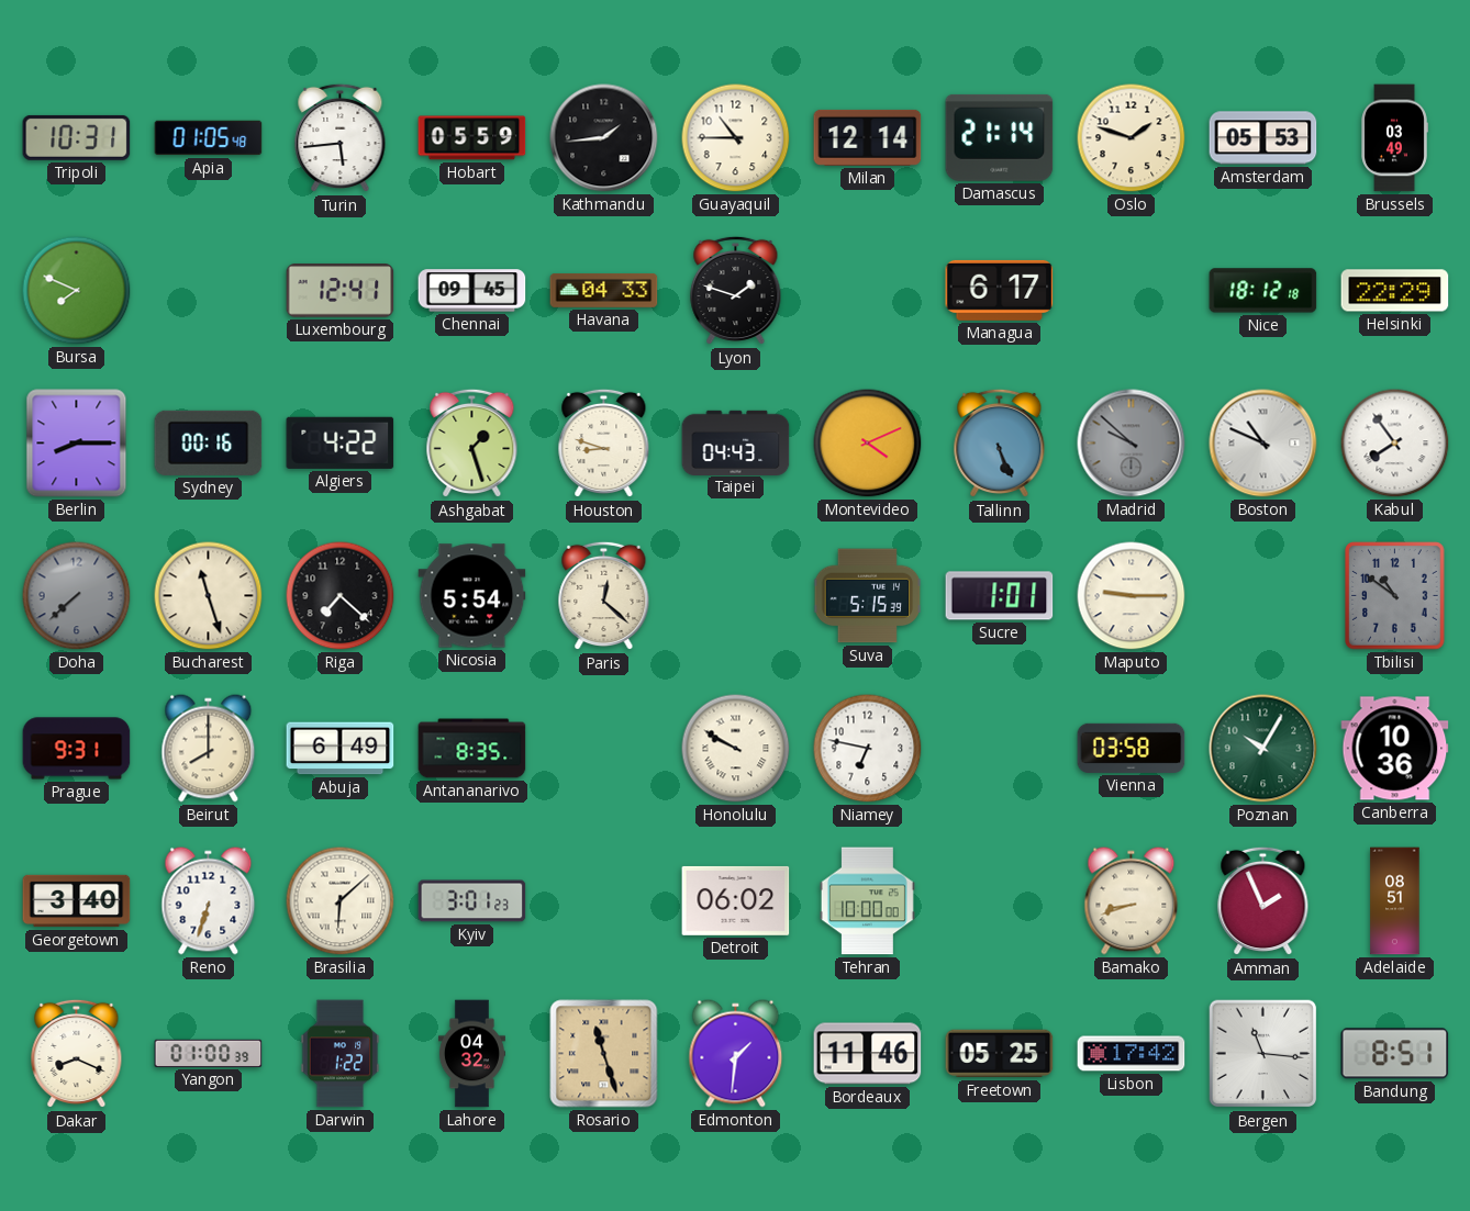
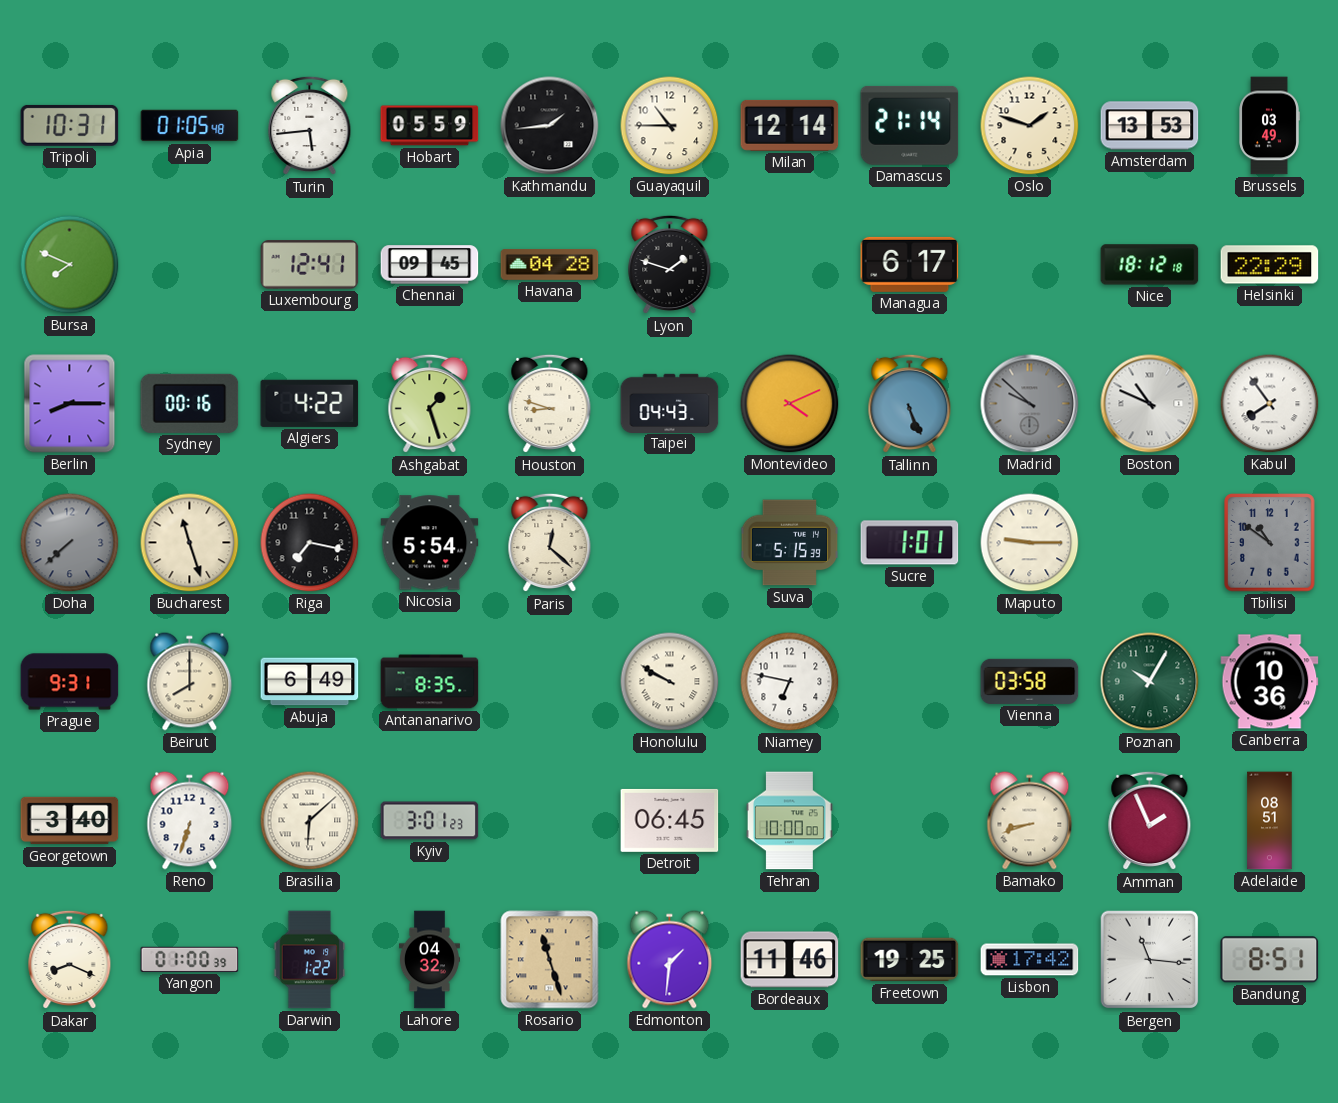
Amsterdam: 05:53 -> 13:53
Havana: 04:33 -> 04:28
Riga: 7:22 -> 7:17
Detroit: 06:02 -> 06:45
Freetown: 05:25 -> 19:25
